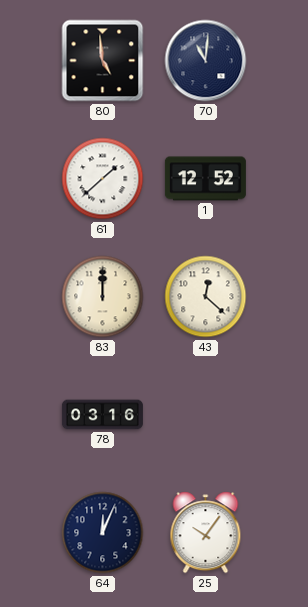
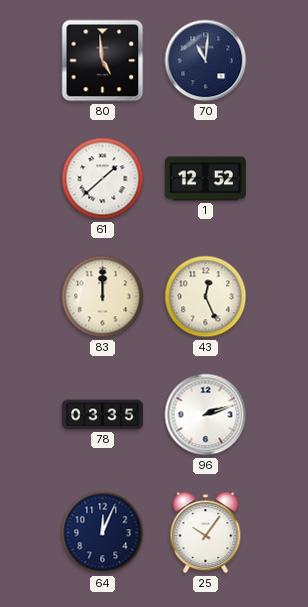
43: 12:22 -> 12:26
78: 03:16 -> 03:35
96: none -> 2:12
